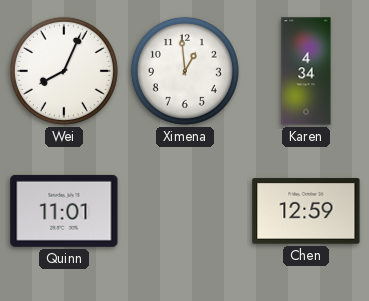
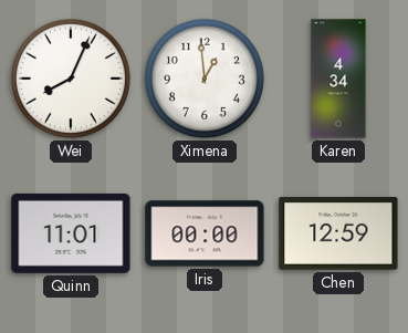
Iris: none -> 00:00
